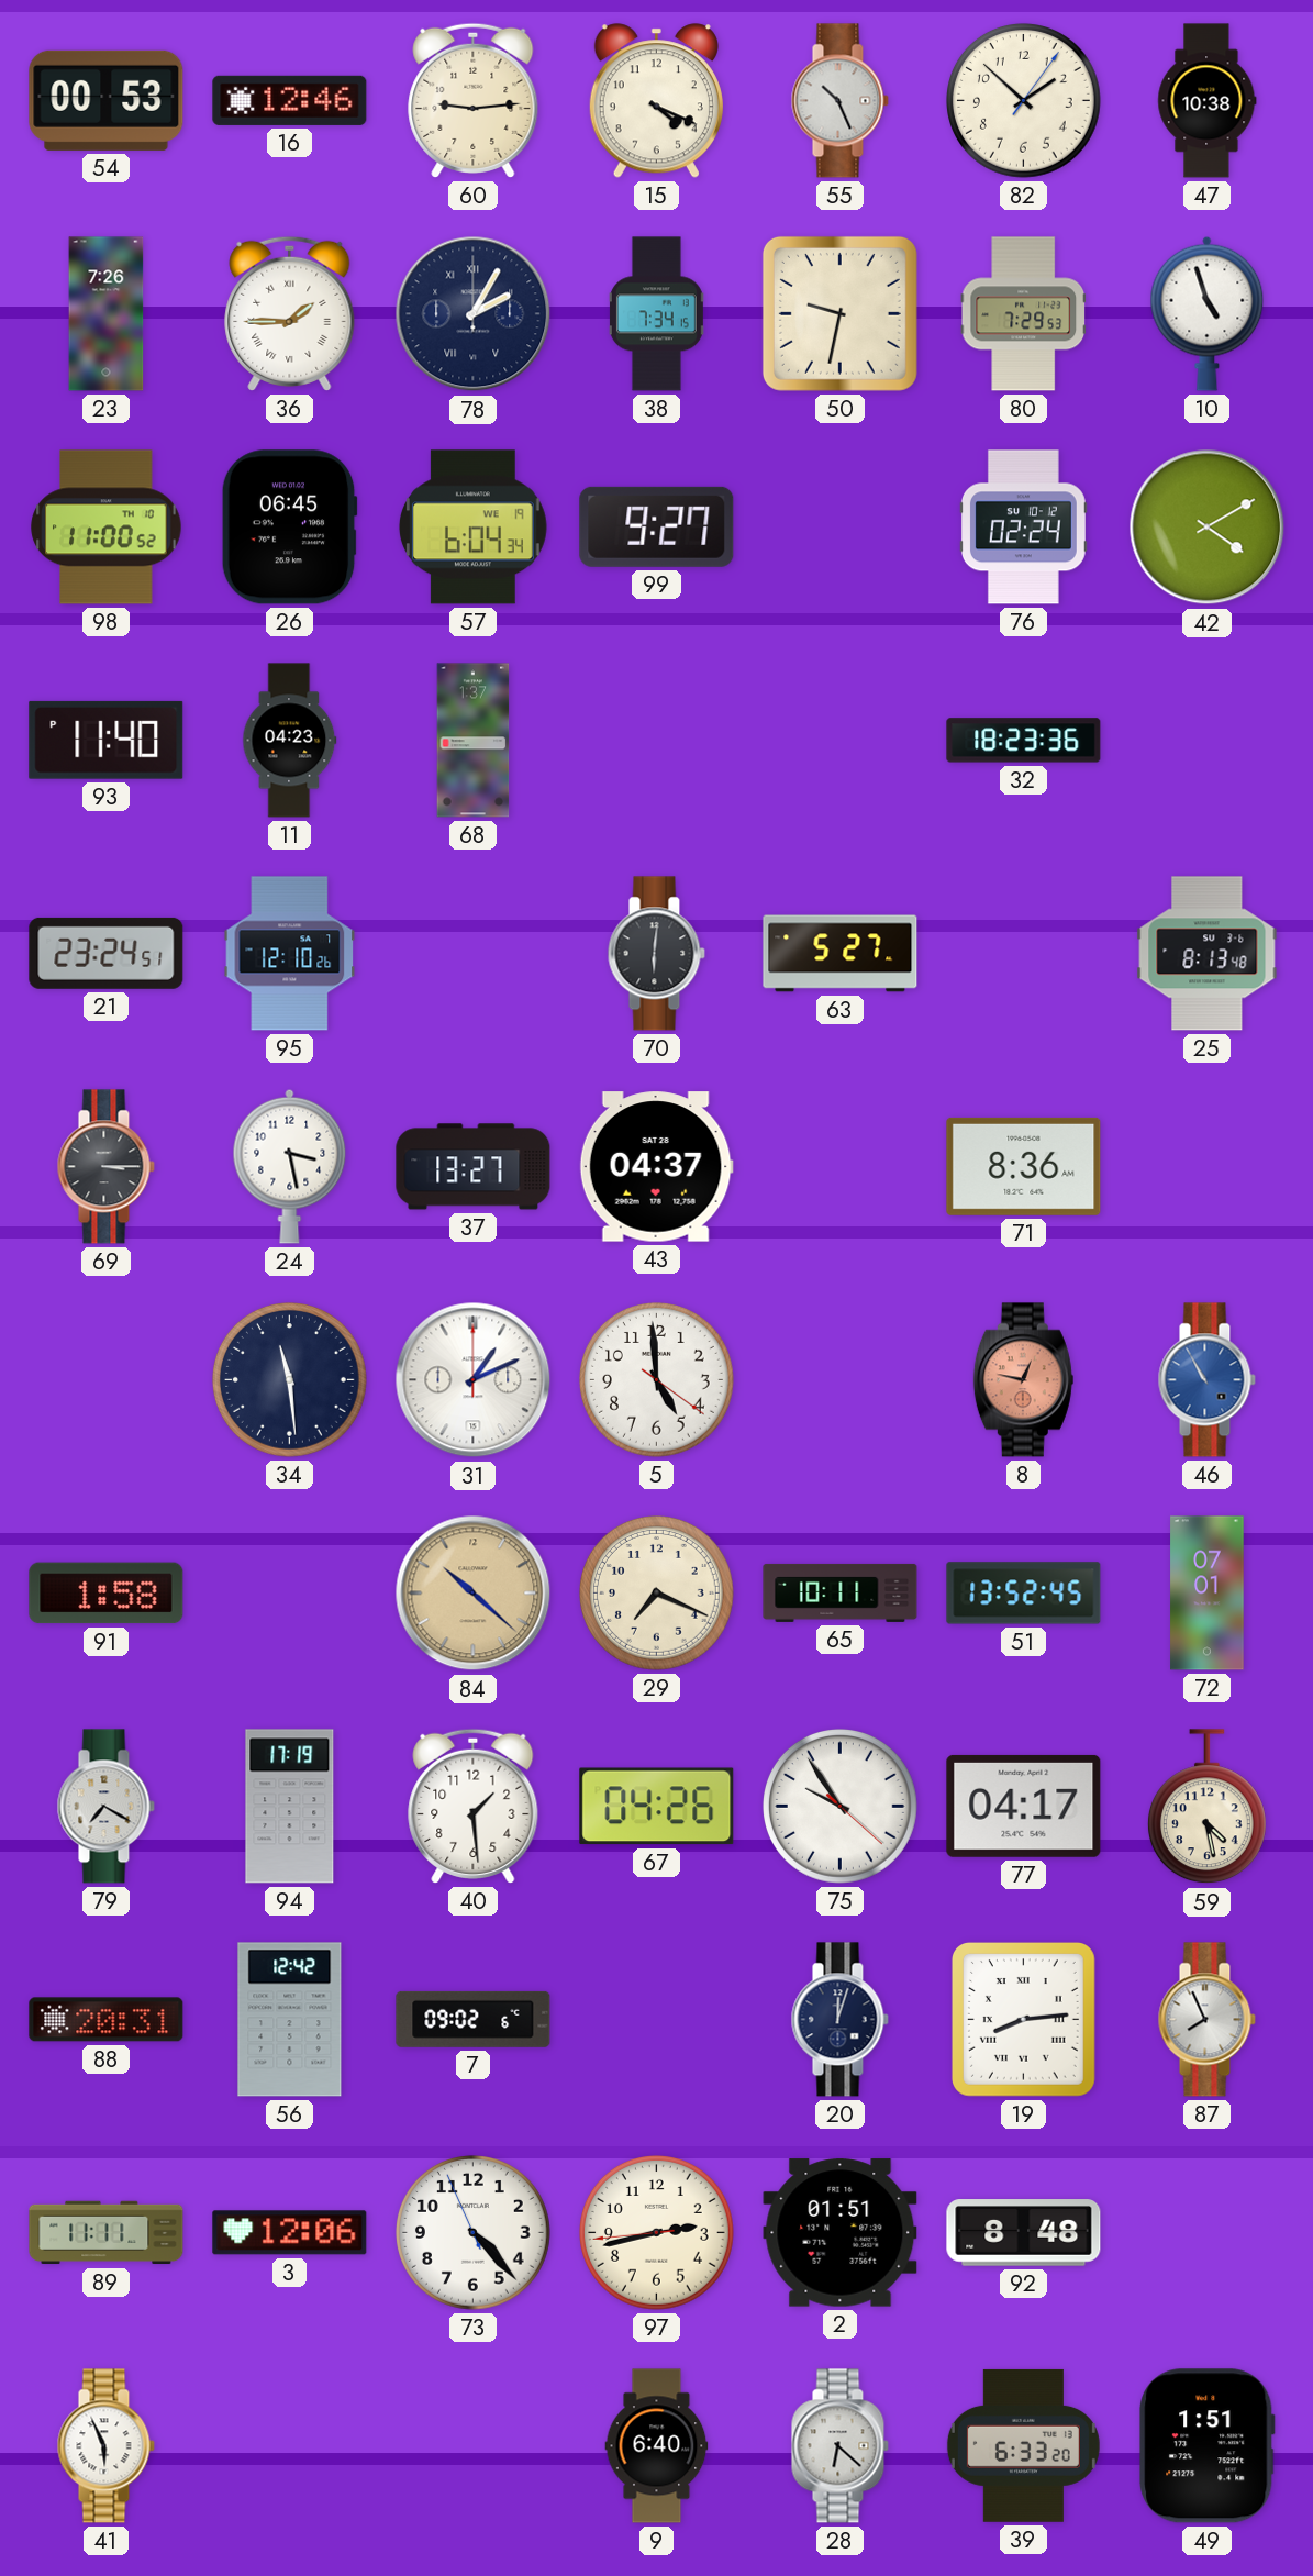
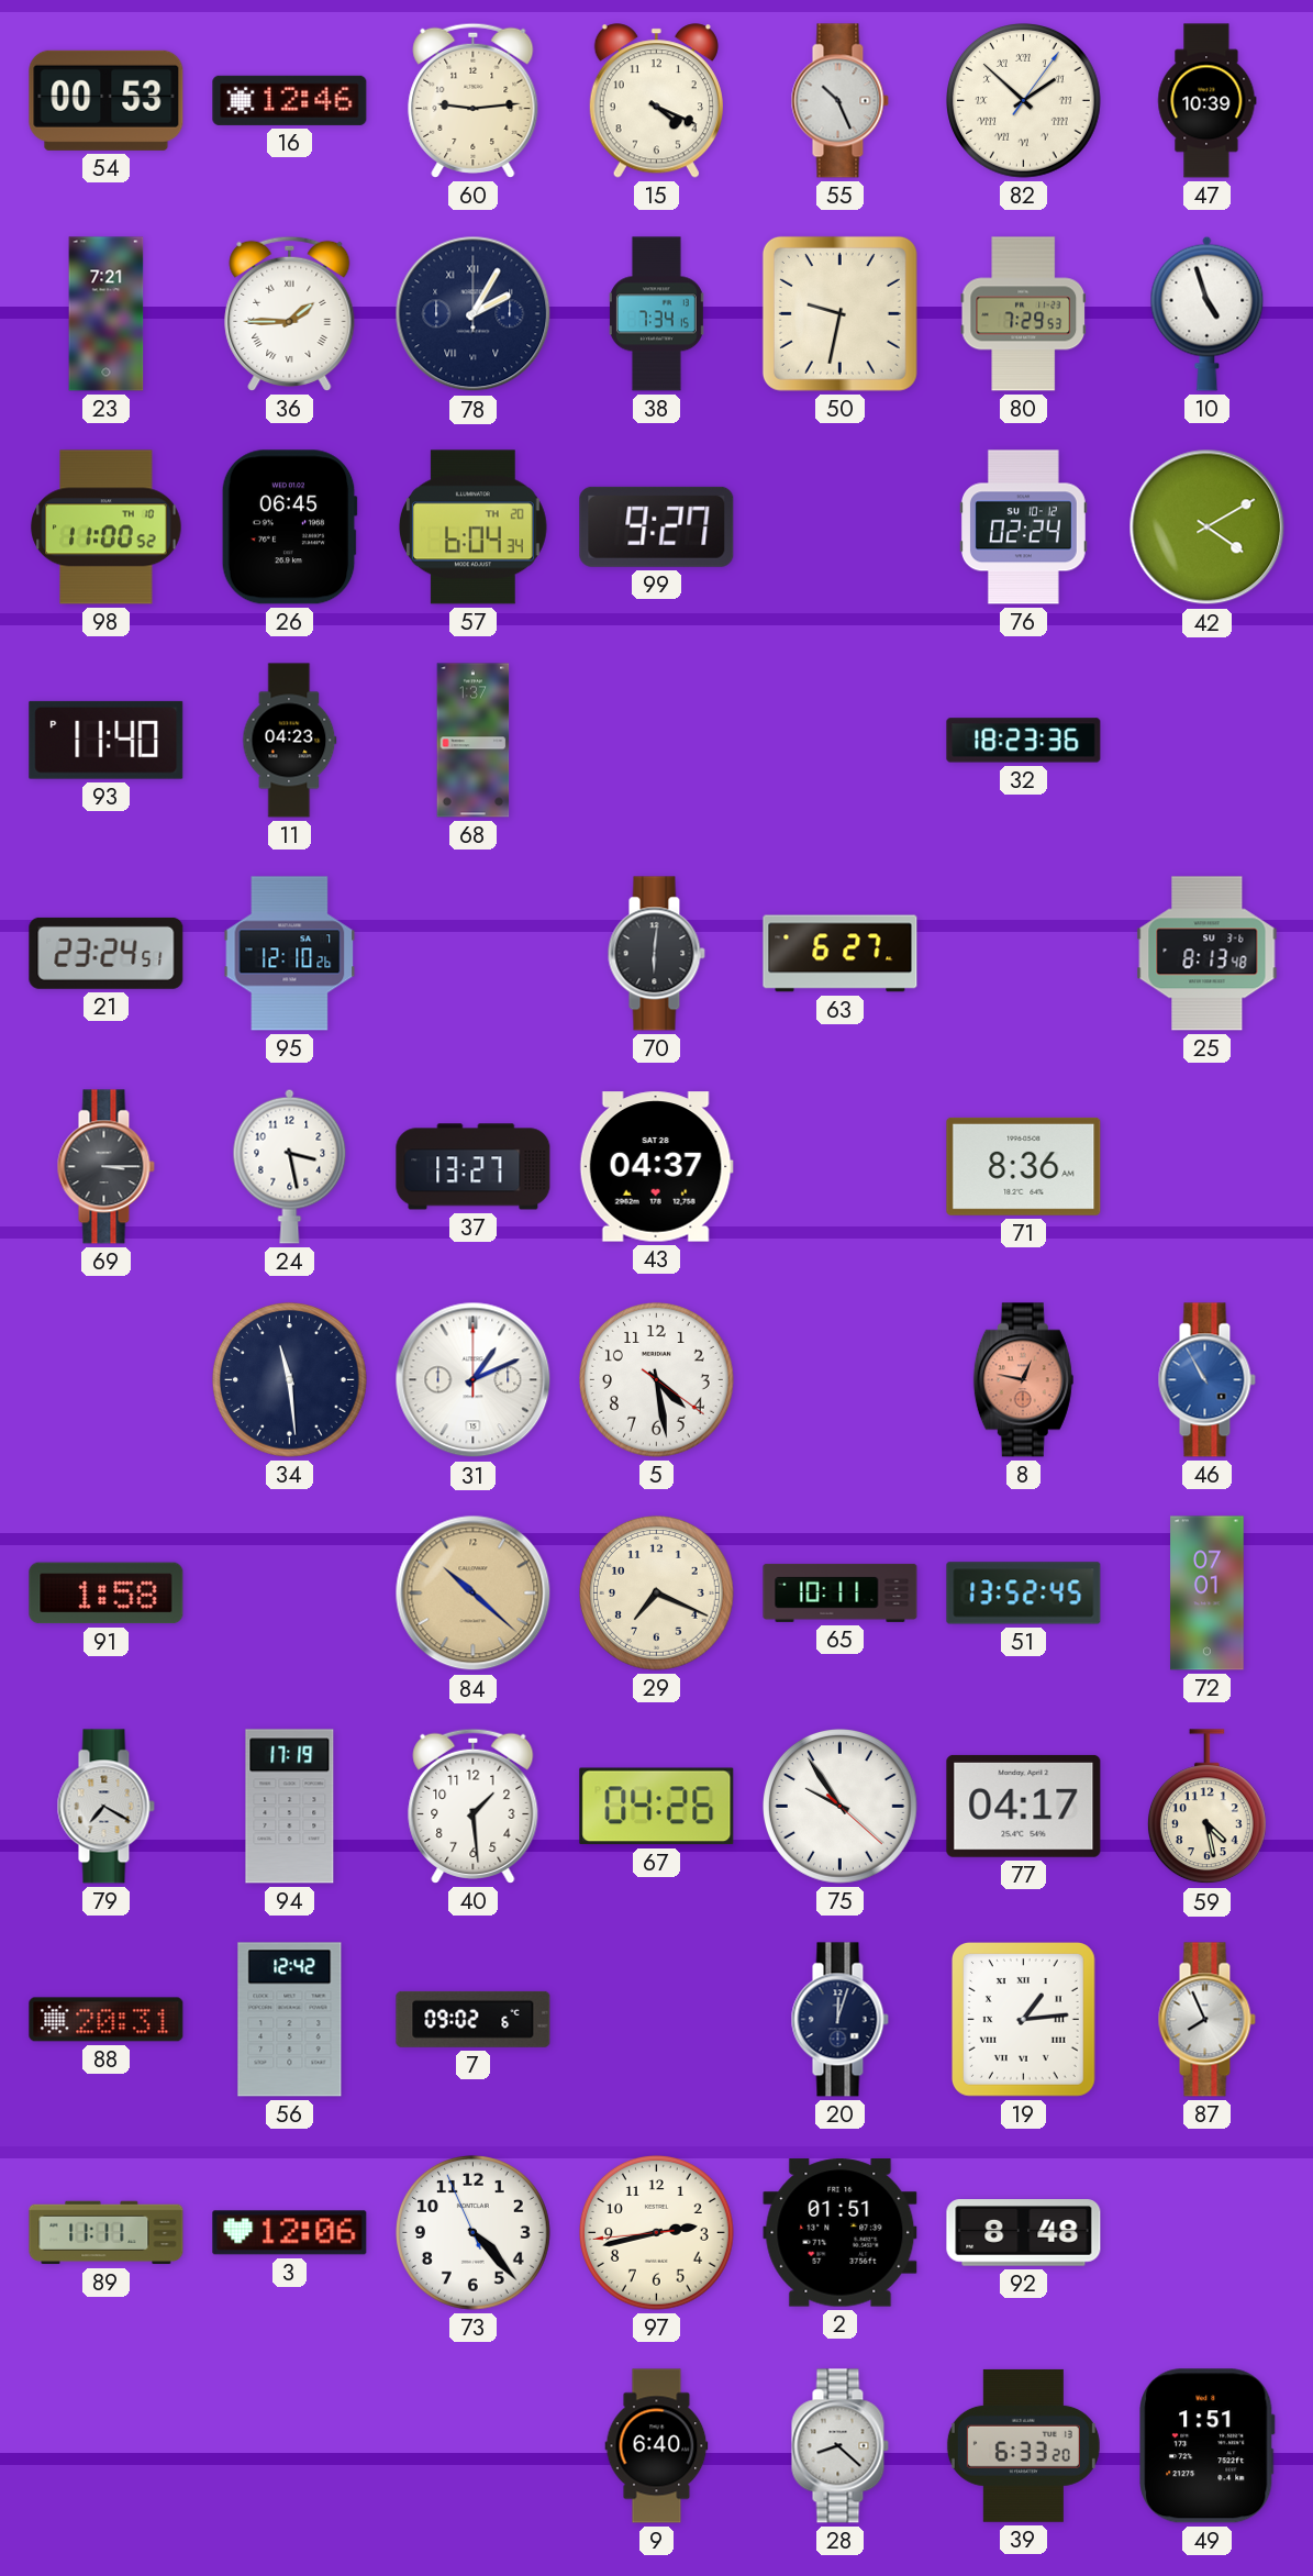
82 numerals: Arabic -> Roman
47: 10:38 -> 10:39
23: 7:26 -> 7:21
57 date: WE 19 -> TH 20
63: 5:27 -> 6:27
5: 4:59 -> 4:28
19: 8:14 -> 1:14
41: 5:56 -> none
28: 6:22 -> 8:22
